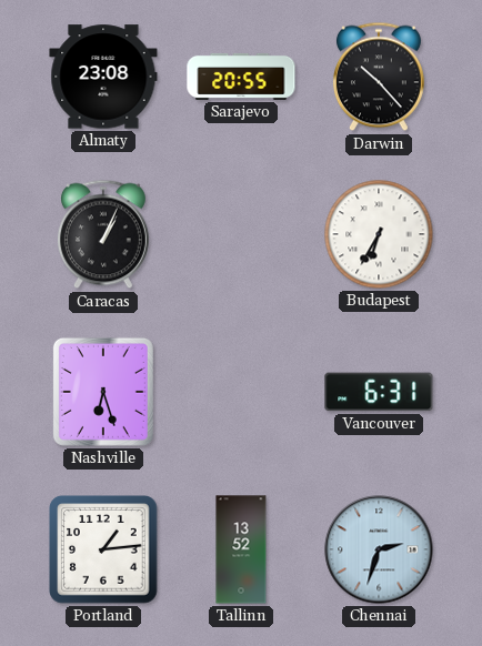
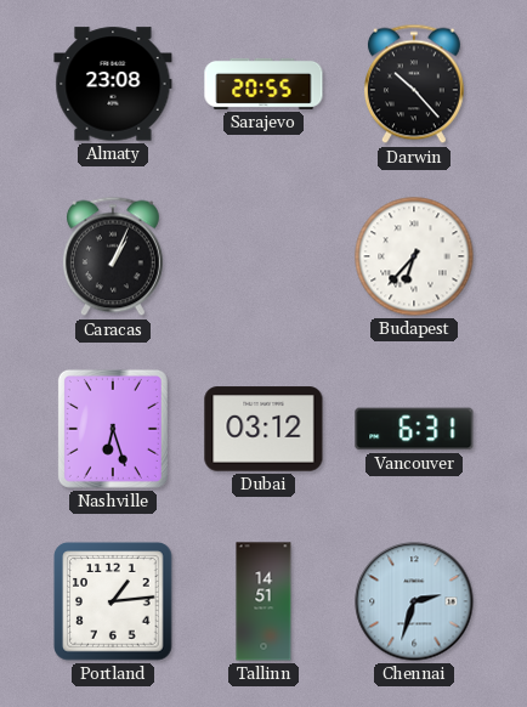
Budapest: 6:35 -> 6:37
Dubai: none -> 03:12
Tallinn: 13:52 -> 14:51
